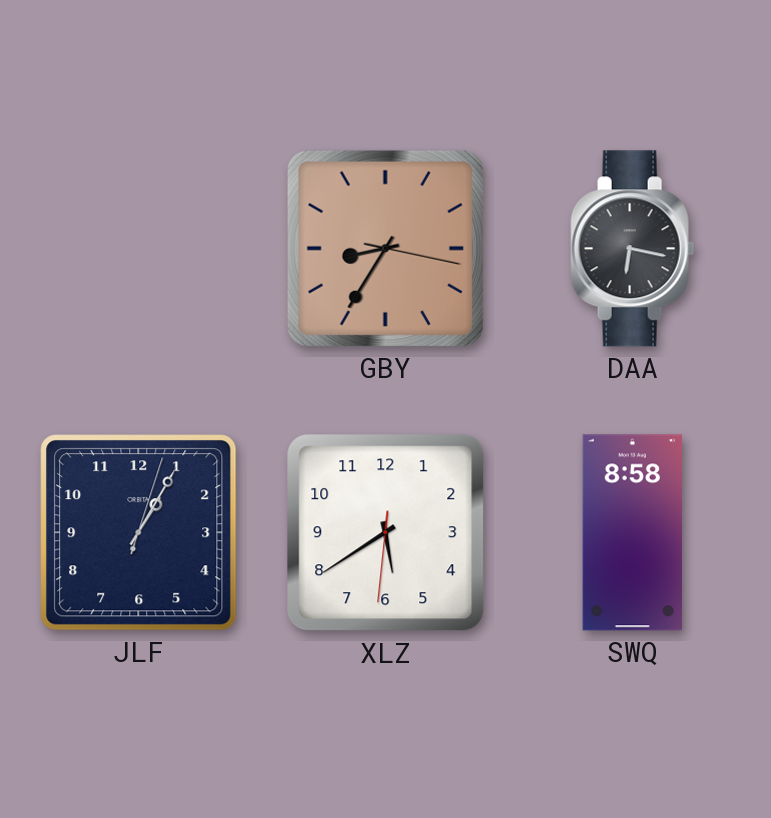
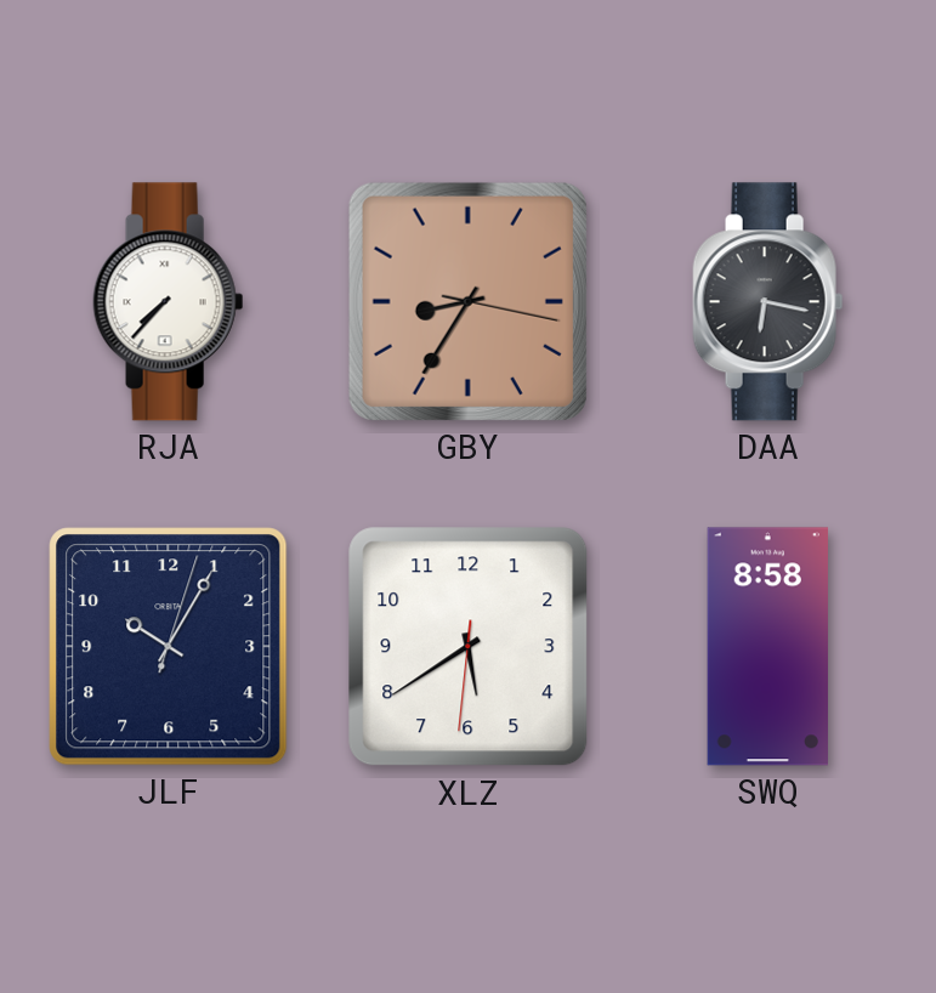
RJA: none -> 7:37
JLF: 1:05 -> 10:05
